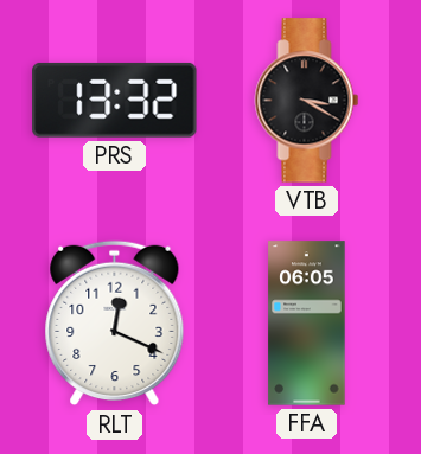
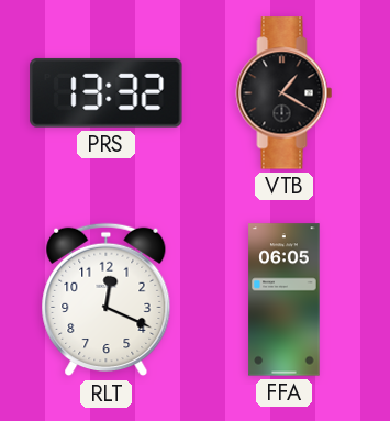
VTB: 3:20 -> 1:20
